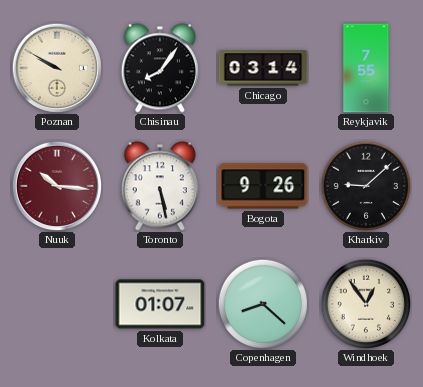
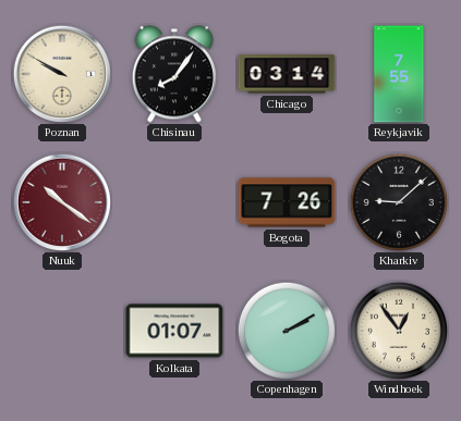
Nuuk: 10:16 -> 10:21
Toronto: 5:28 -> none
Bogota: 9:26 -> 7:26
Copenhagen: 8:22 -> 2:10
